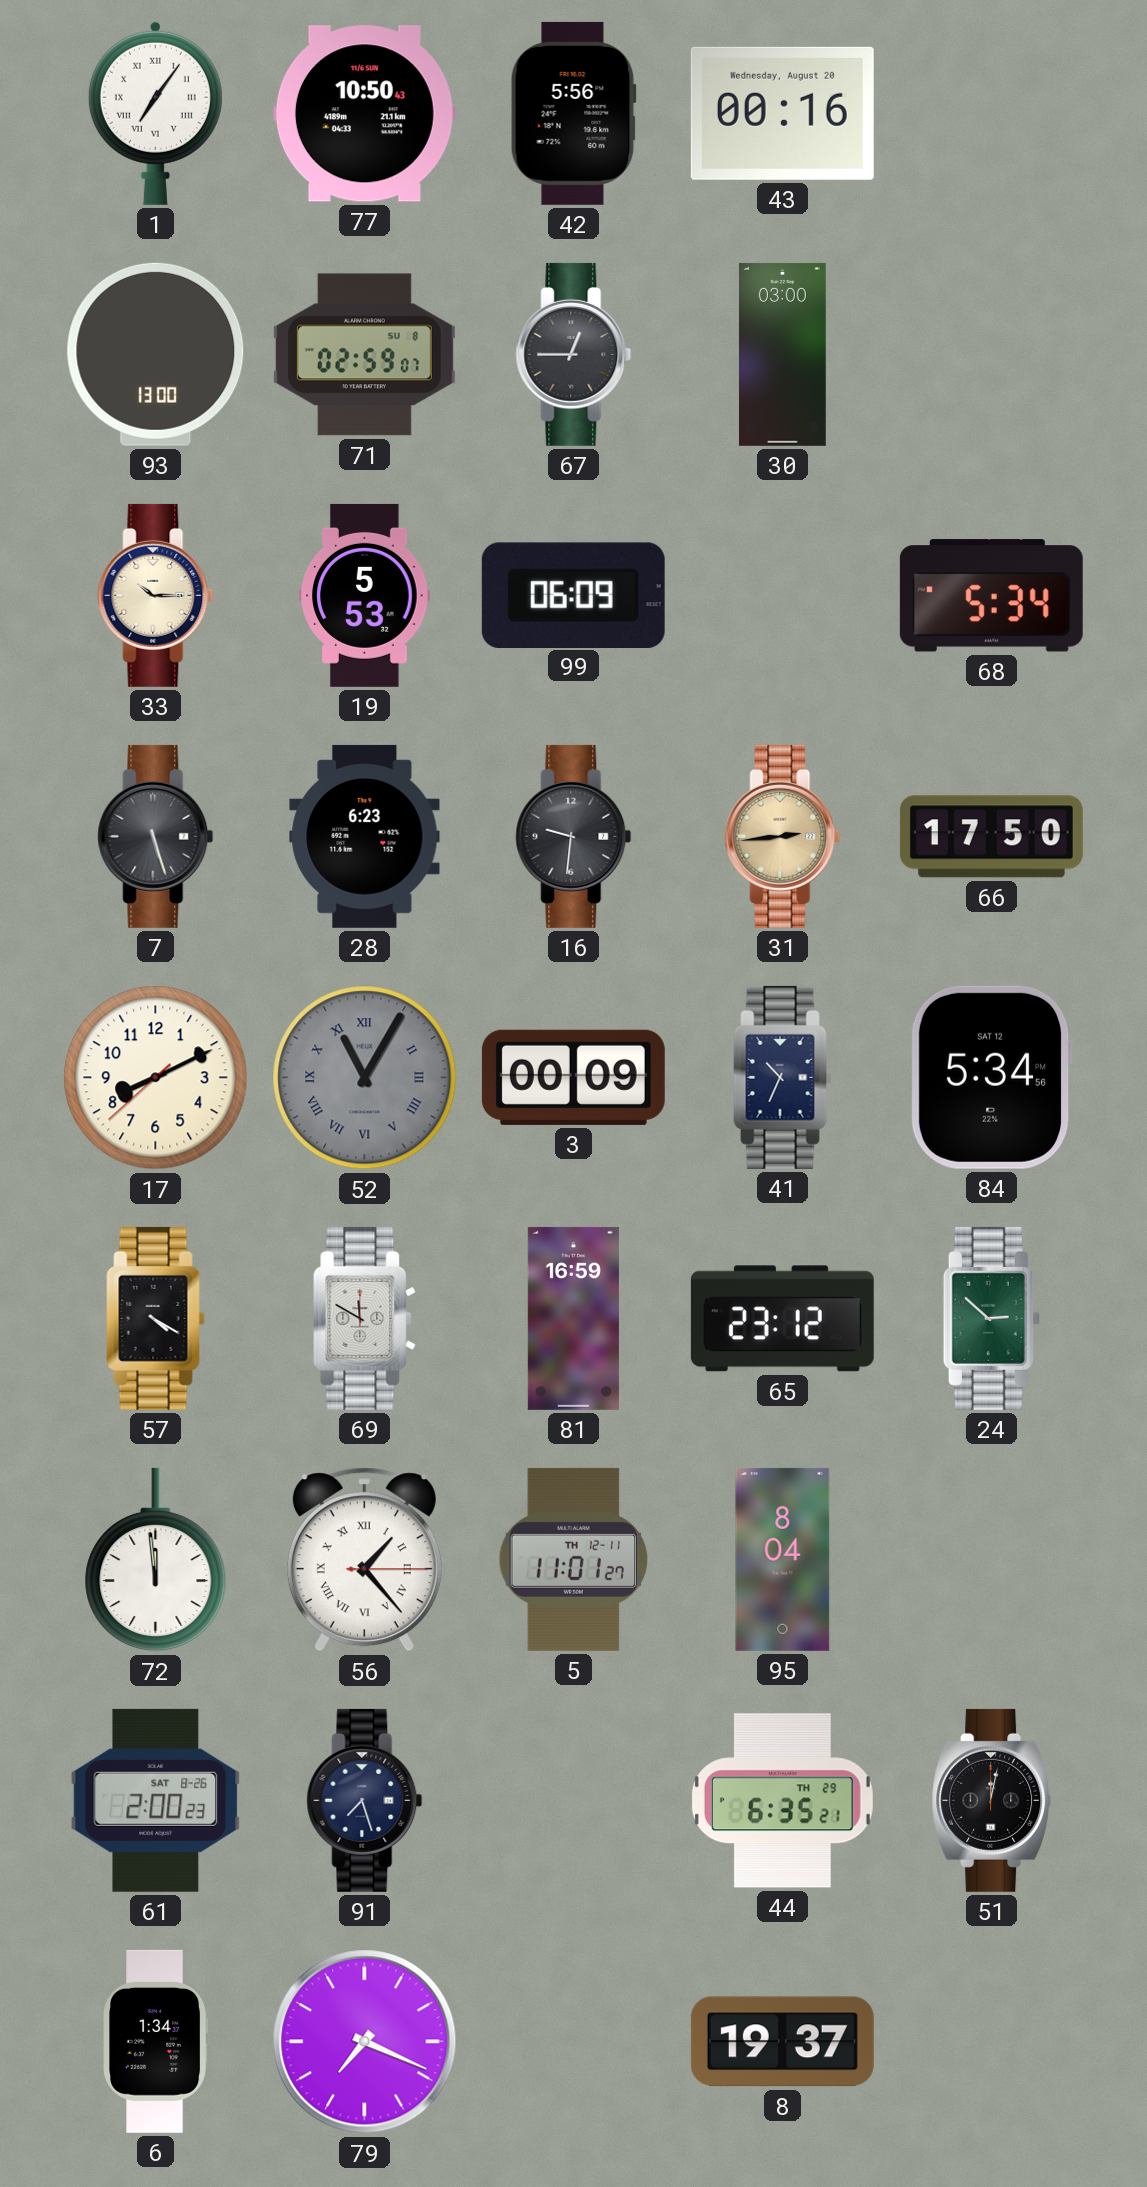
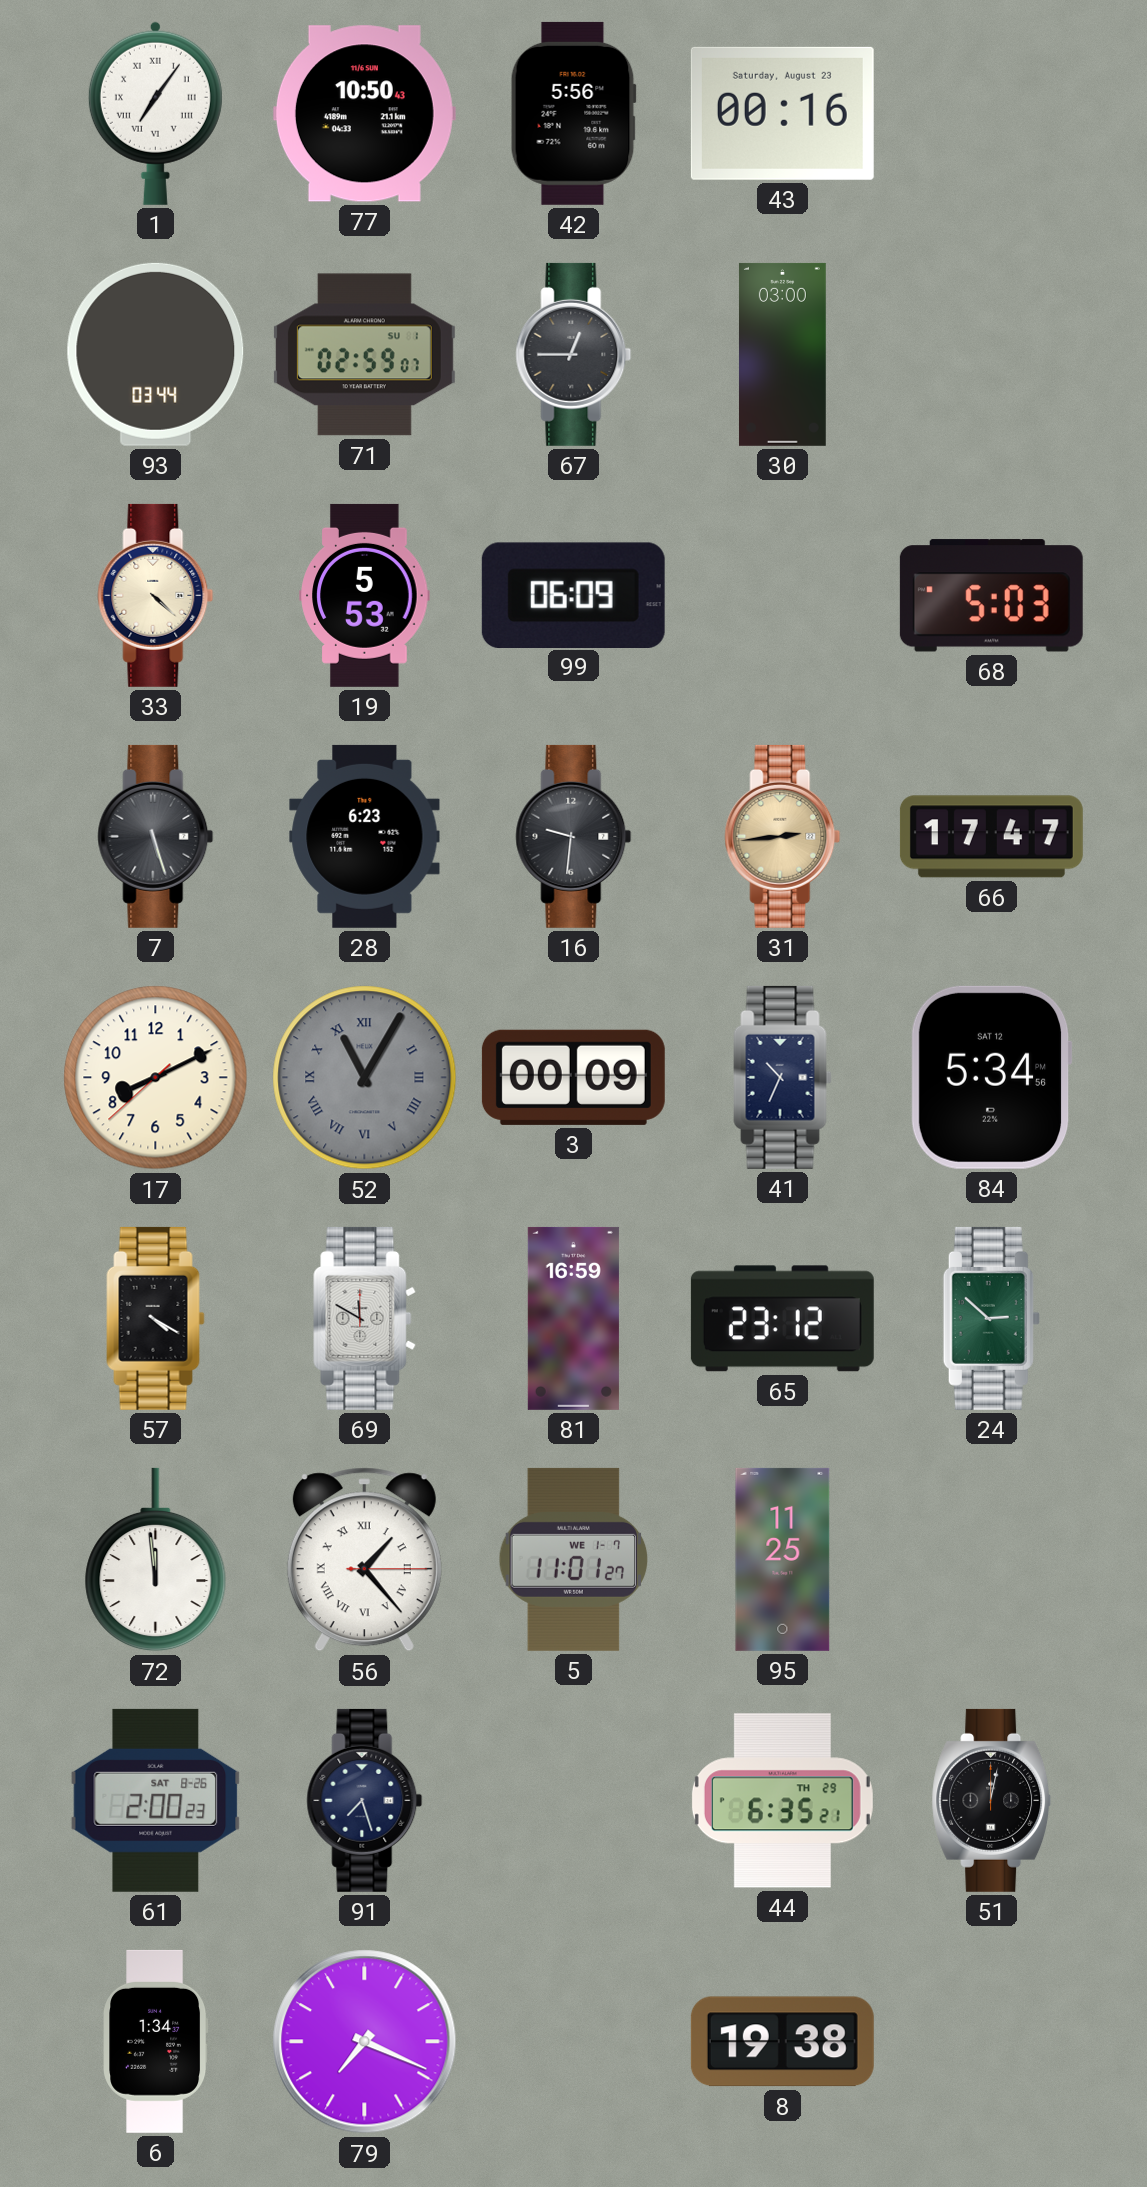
43 date: Wednesday, August 20 -> Saturday, August 23
93: 13:00 -> 03:44
71 date: SU 8 -> SU 1
33: 10:15 -> 4:22
68: 5:34 -> 5:03
66: 17:50 -> 17:47
5 date: TH 12-11 -> WE 1-7
95: 8:04 -> 11:25
8: 19:37 -> 19:38
